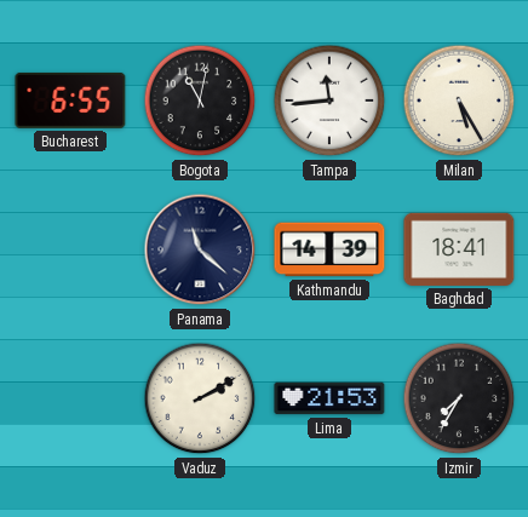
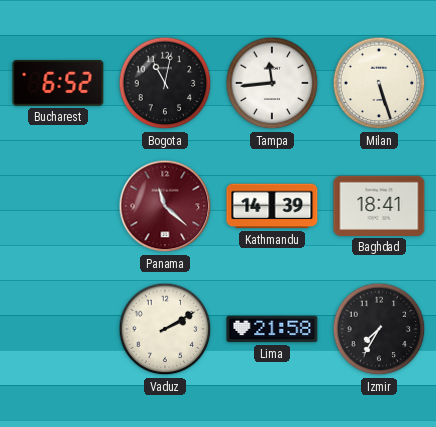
Bucharest: 6:55 -> 6:52
Milan: 5:25 -> 5:27
Panama dial: navy -> burgundy
Lima: 21:53 -> 21:58
